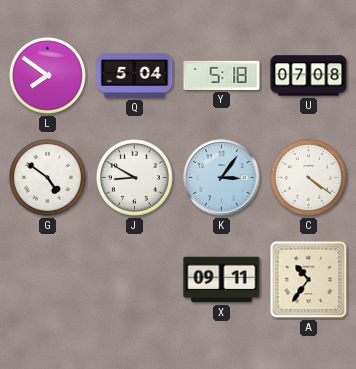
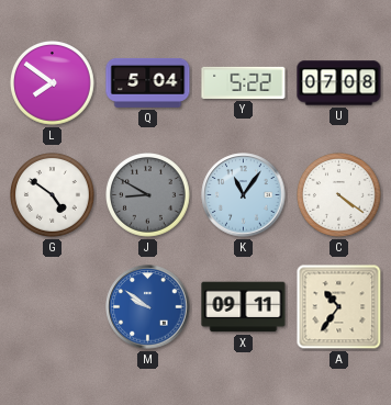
Y: 5:18 -> 5:22
J dial: white -> grey
K: 3:06 -> 11:06
M: none -> 9:51
